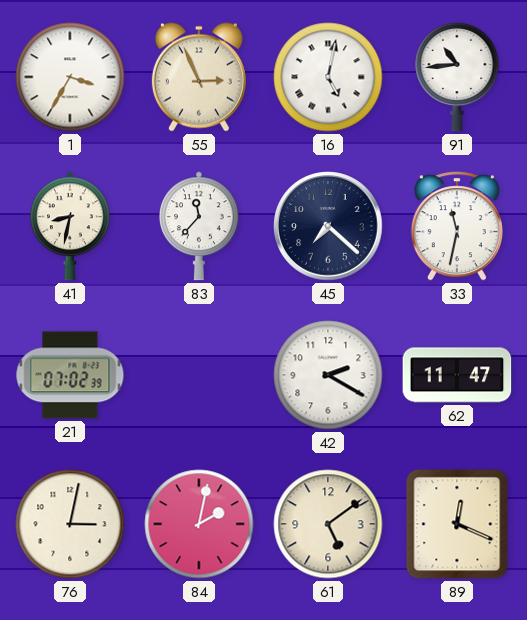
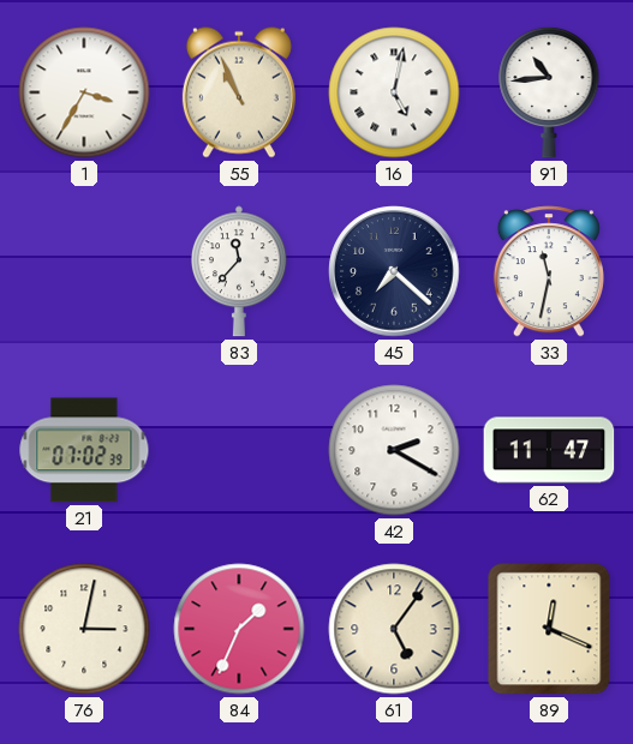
55: 2:56 -> 10:56
41: 8:32 -> none
84: 2:02 -> 1:34
61: 5:09 -> 5:06
